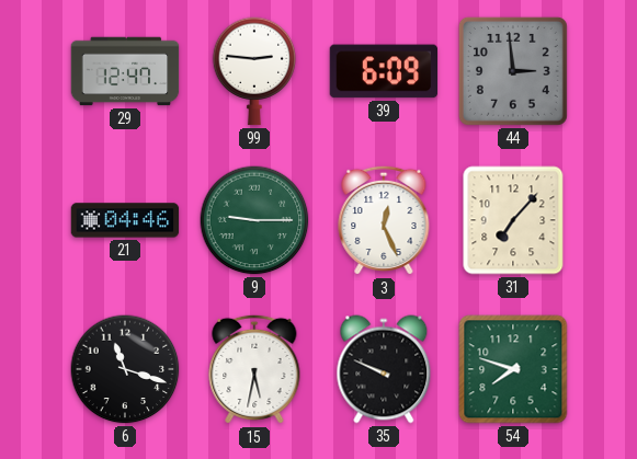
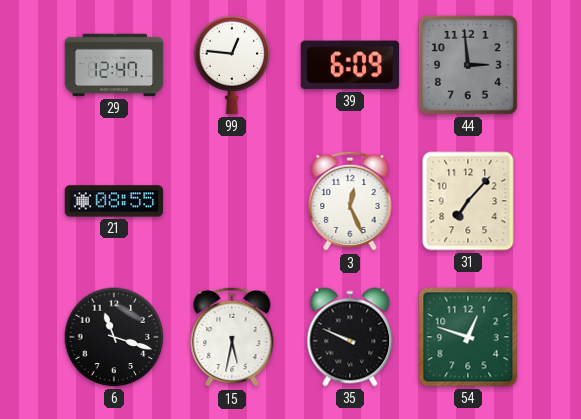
99: 2:46 -> 12:46
21: 04:46 -> 08:55
9: 9:15 -> none
54: 7:48 -> 12:48
